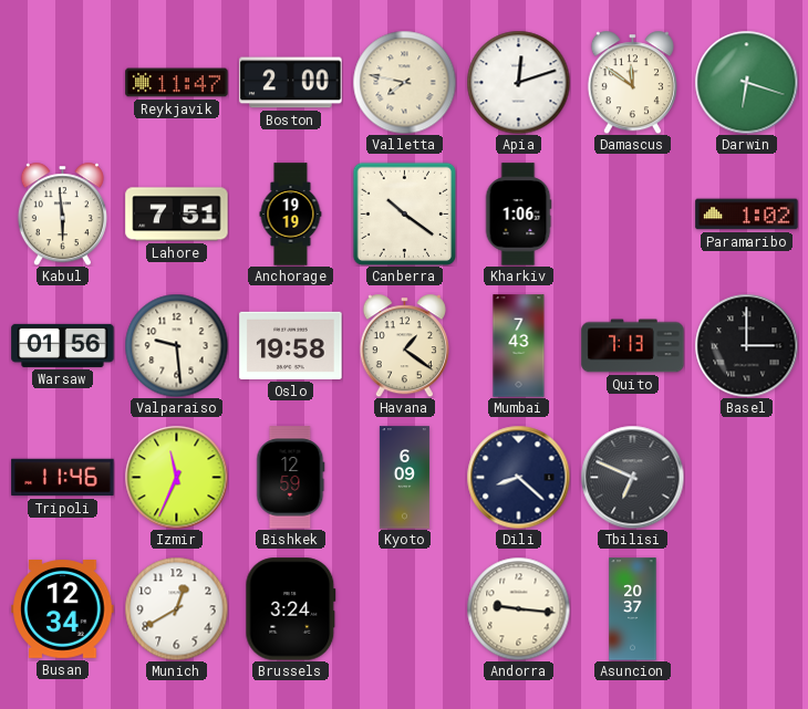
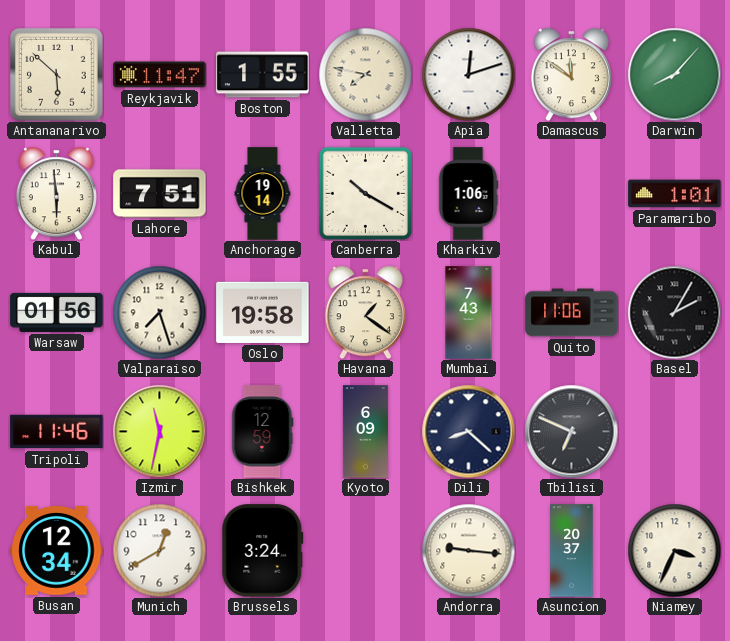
Antananarivo: none -> 5:52
Boston: 2:00 -> 1:55
Darwin: 6:18 -> 8:07
Anchorage: 19:19 -> 19:14
Canberra: 10:21 -> 10:20
Paramaribo: 1:02 -> 1:01
Valparaiso: 9:29 -> 7:27
Quito: 7:13 -> 11:06
Basel: 3:00 -> 2:05
Izmir: 11:34 -> 11:32
Niamey: none -> 3:34
